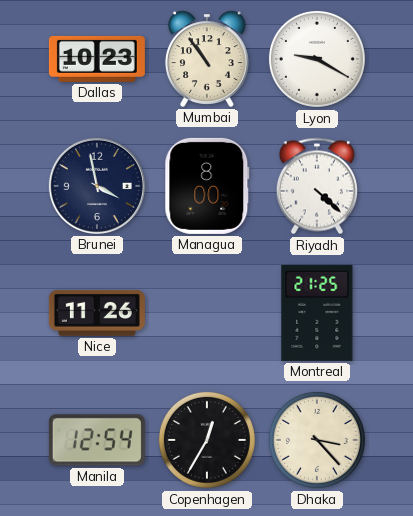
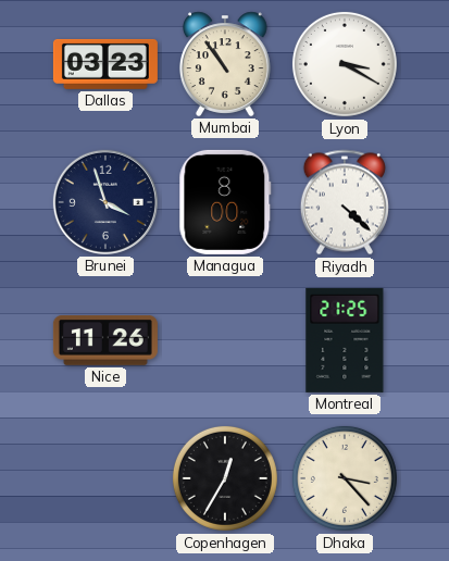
Dallas: 10:23 -> 03:23
Lyon: 9:20 -> 3:20
Brunei: 3:58 -> 3:57
Manila: 12:54 -> none
